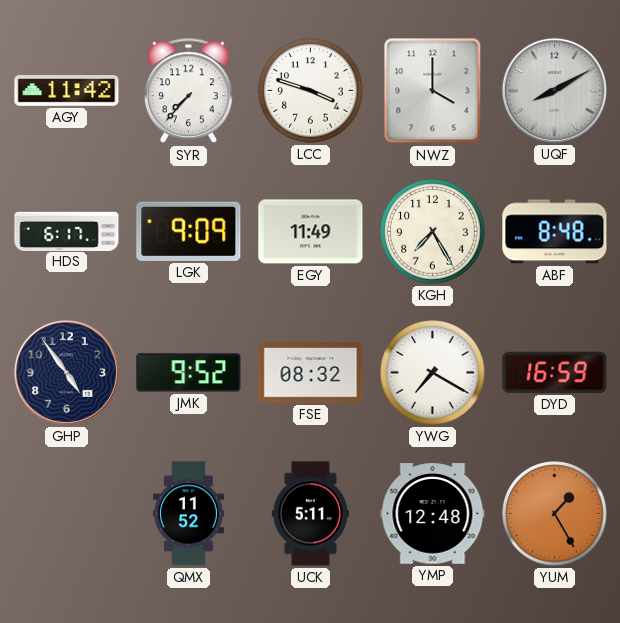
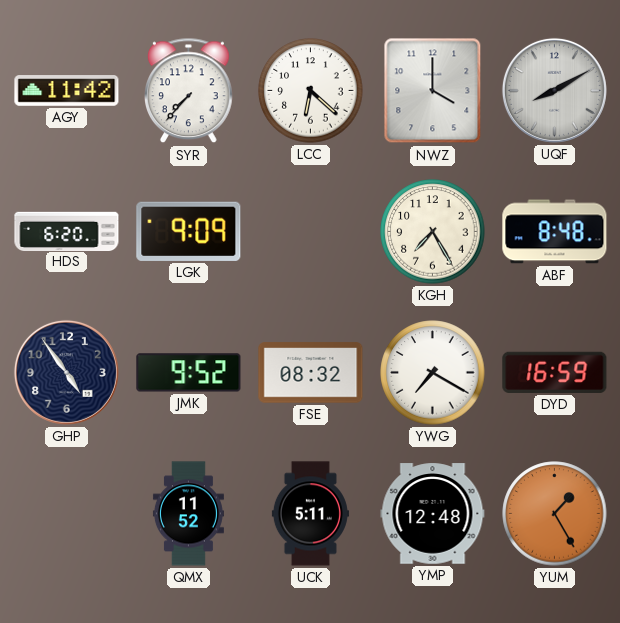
LCC: 3:48 -> 6:22
HDS: 6:17 -> 6:20
EGY: 11:49 -> none
